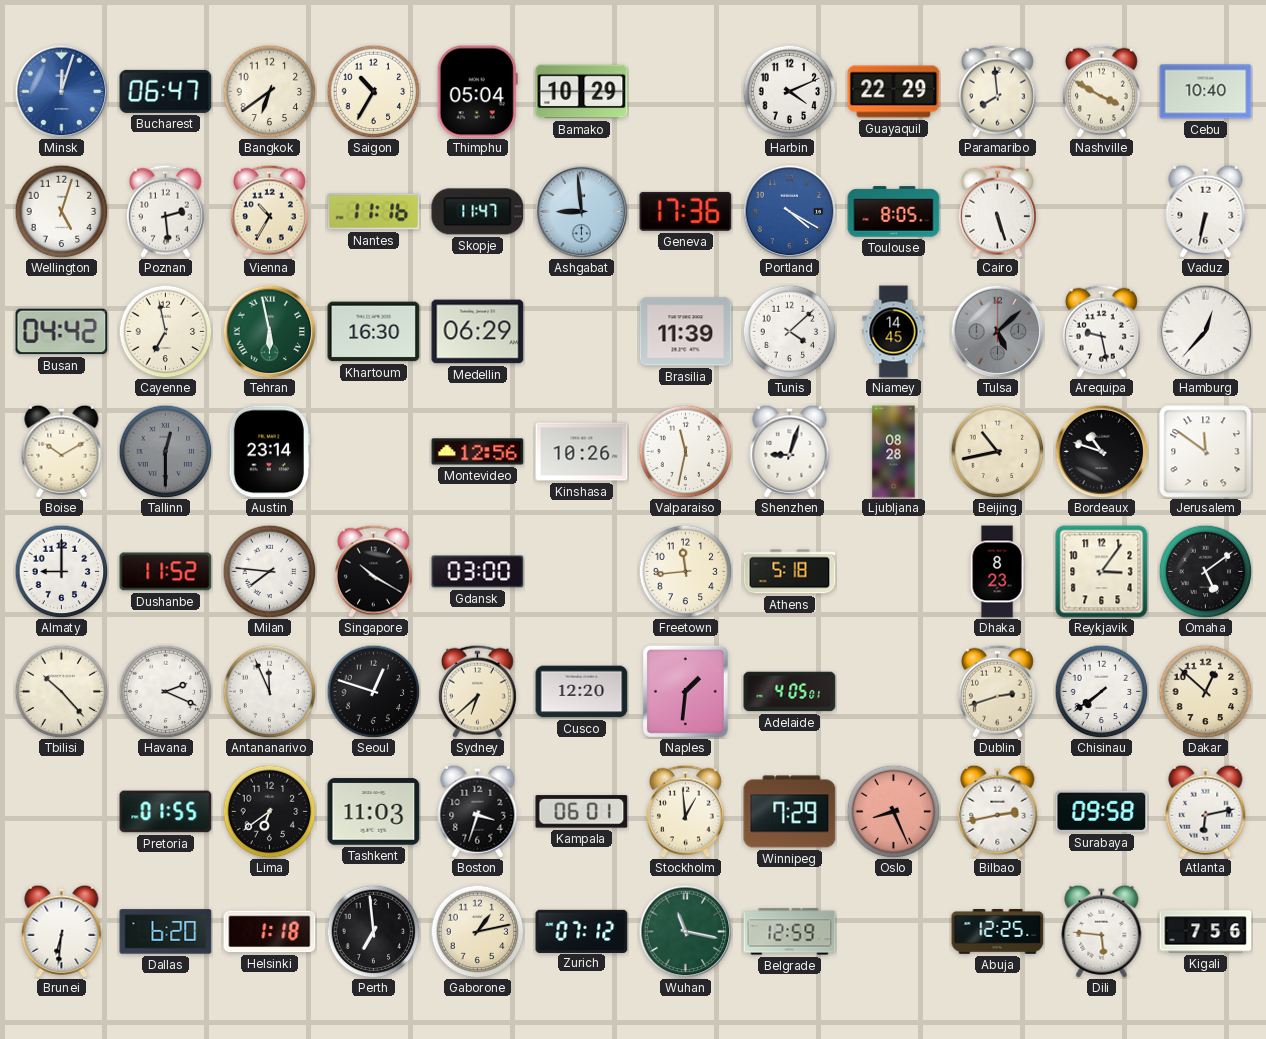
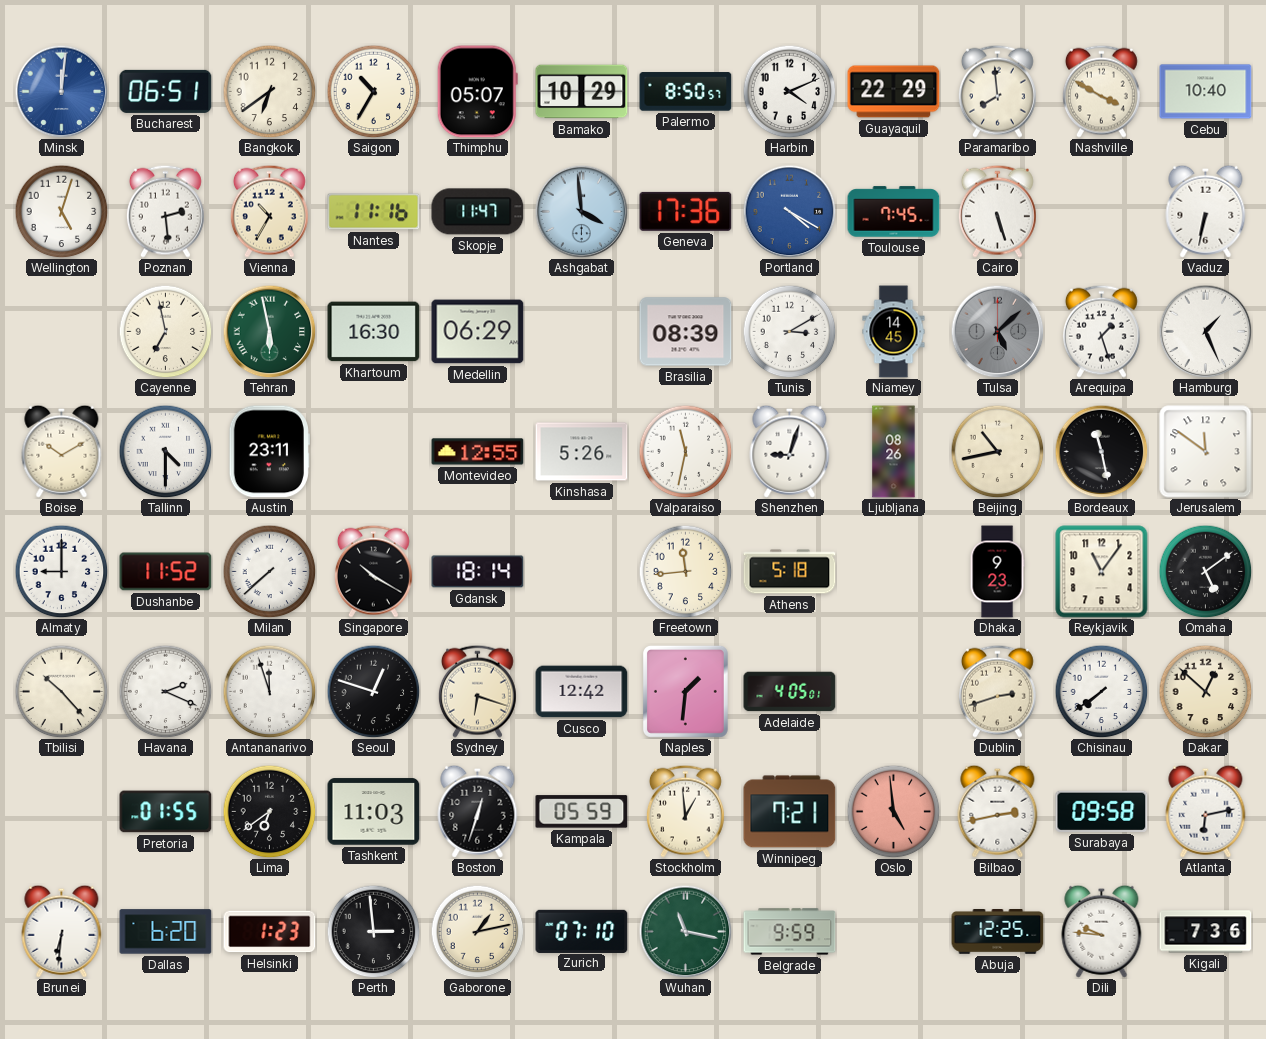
Minsk: 12:03 -> 12:01
Bucharest: 06:47 -> 06:51
Thimphu: 05:04 -> 05:07
Palermo: none -> 8:50
Ashgabat: 8:59 -> 3:59
Toulouse: 8:05 -> 7:45
Busan: 04:42 -> none
Brasilia: 11:39 -> 08:39
Tunis: 4:08 -> 3:10
Arequipa: 9:28 -> 1:27
Hamburg: 12:37 -> 1:26
Tallinn: 12:30 -> 4:30
Tallinn dial: grey -> white
Austin: 23:14 -> 23:11
Montevideo: 12:56 -> 12:55
Kinshasa: 10:26 -> 5:26
Ljubljana: 08:28 -> 08:26
Bordeaux: 10:48 -> 11:28
Milan: 7:46 -> 7:38
Gdansk: 03:00 -> 18:14
Dhaka: 8:23 -> 9:23
Reykjavik: 3:06 -> 11:06
Antananarivo: 11:56 -> 11:57
Sydney: 6:38 -> 6:18
Cusco: 12:20 -> 12:42
Boston: 3:33 -> 12:33
Kampala: 06:01 -> 05:59
Winnipeg: 7:29 -> 7:21
Oslo: 8:26 -> 4:59
Helsinki: 1:18 -> 1:23
Perth: 6:59 -> 2:59
Zurich: 07:12 -> 07:10
Belgrade: 12:59 -> 9:59
Dili: 5:46 -> 9:46
Kigali: 7:56 -> 7:36
